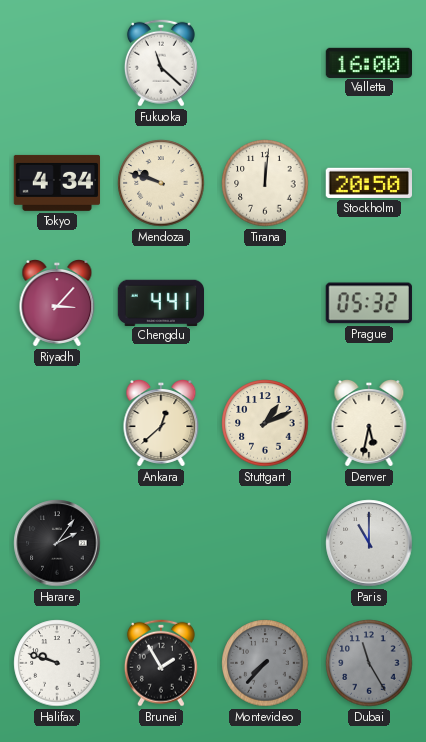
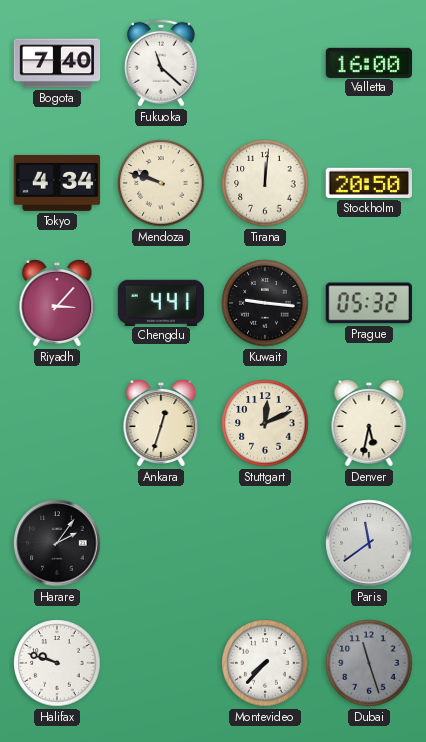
Bogota: none -> 7:40
Kuwait: none -> 9:16
Ankara: 12:38 -> 12:33
Stuttgart: 1:11 -> 12:11
Paris: 11:00 -> 11:39
Brunei: 1:55 -> none
Montevideo dial: grey -> white
Dubai: 11:25 -> 11:27
